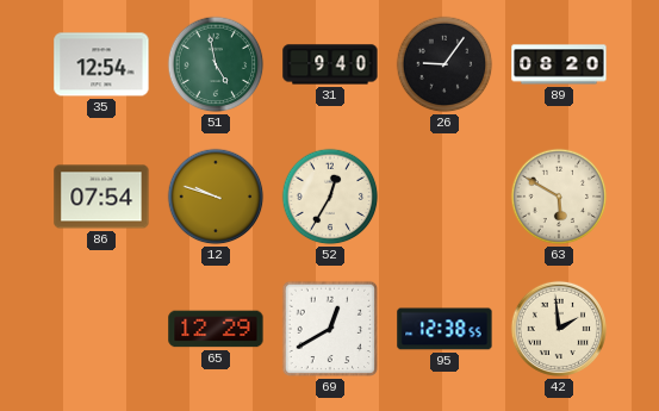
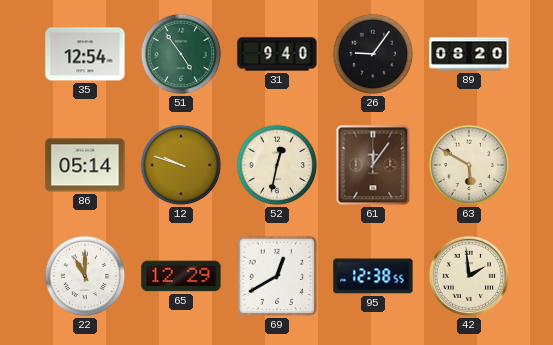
51: 4:58 -> 4:54
86: 07:54 -> 05:14
52: 12:35 -> 12:32
61: none -> 12:06
22: none -> 11:00
